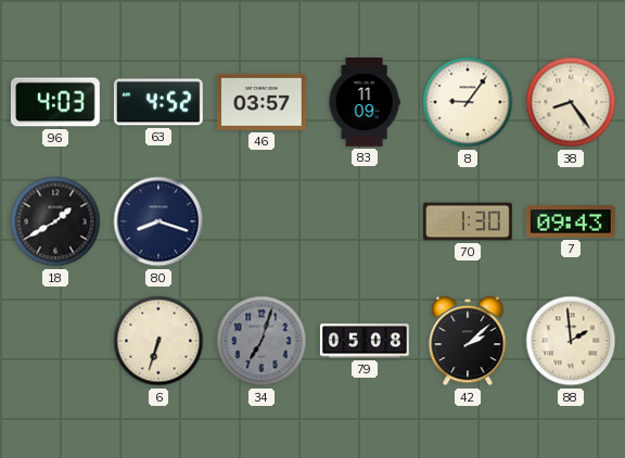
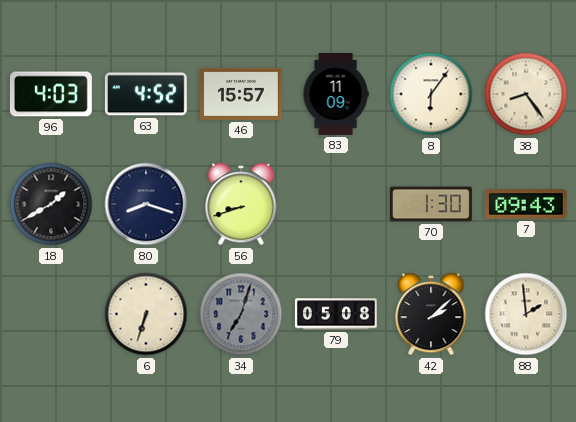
46: 03:57 -> 15:57
8: 9:06 -> 6:06
56: none -> 8:42
